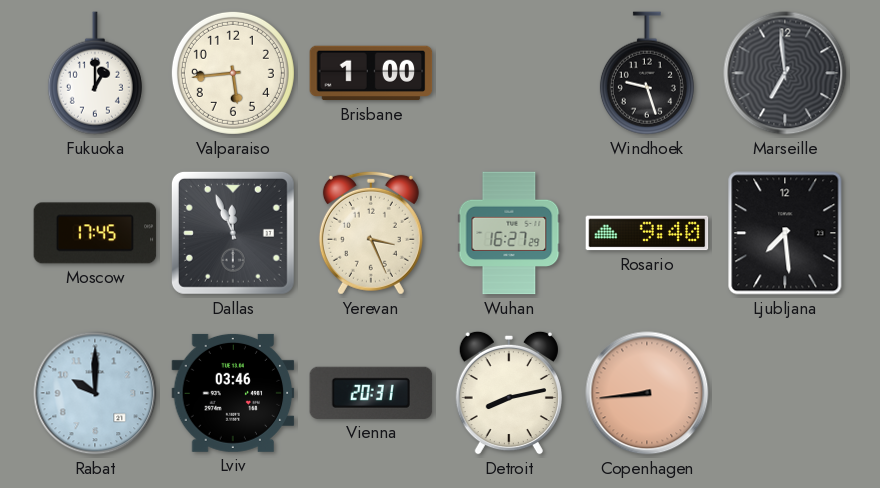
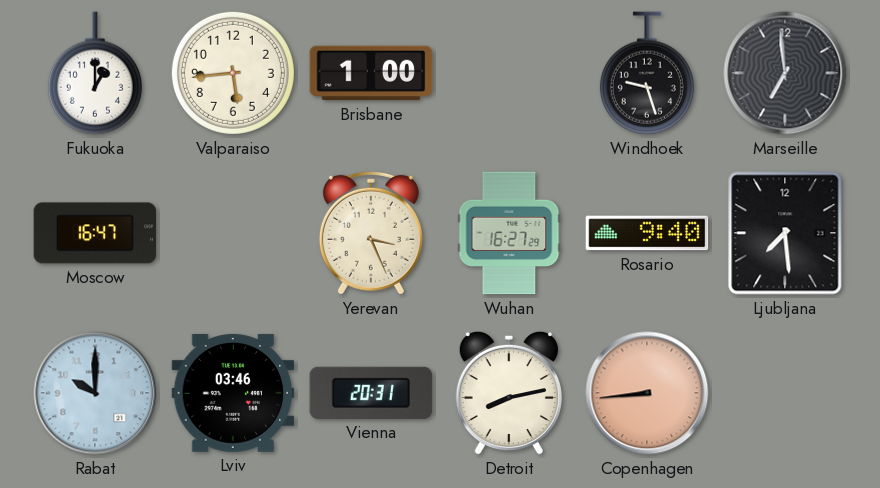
Moscow: 17:45 -> 16:47
Dallas: 11:56 -> none
